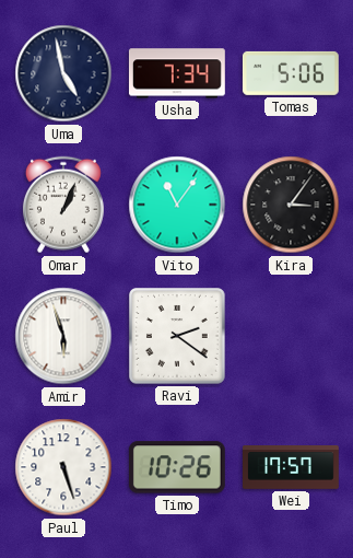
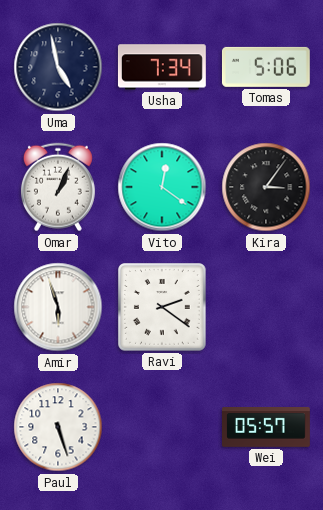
Vito: 11:06 -> 12:21
Timo: 10:26 -> none
Wei: 17:57 -> 05:57
